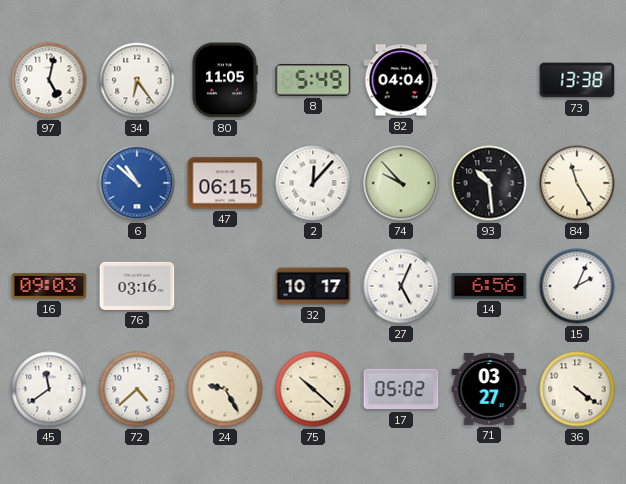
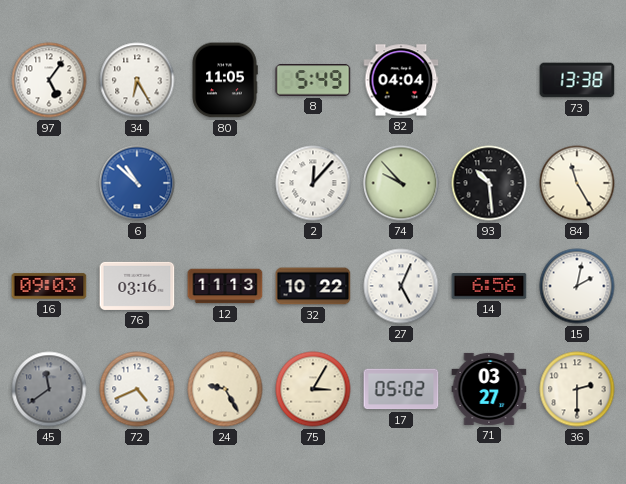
97: 5:02 -> 5:06
34: 6:24 -> 6:25
47: 06:15 -> none
12: none -> 11:13
32: 10:17 -> 10:22
15: 2:04 -> 2:02
45 dial: white -> grey
72: 4:38 -> 4:41
75: 10:22 -> 3:05
36: 4:21 -> 2:30
